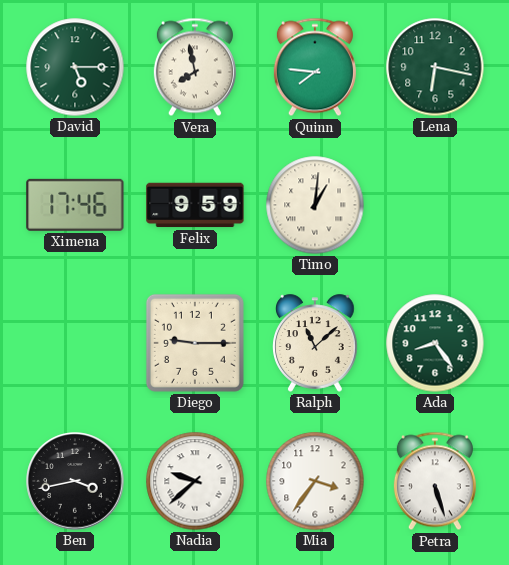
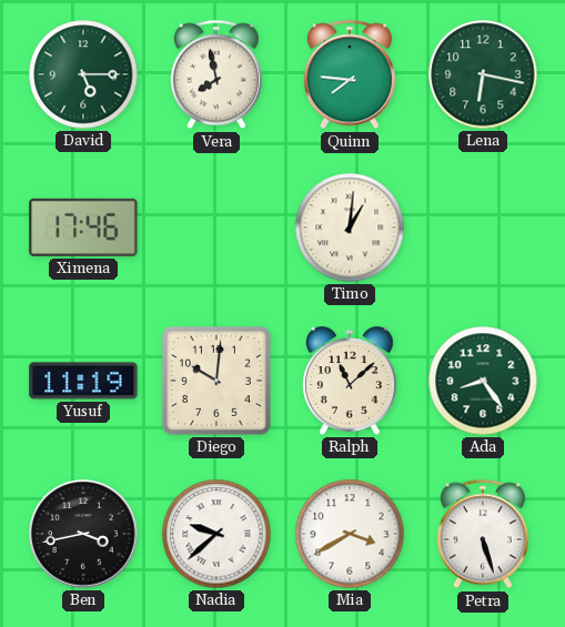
Felix: 9:59 -> none
Yusuf: none -> 11:19
Diego: 9:15 -> 10:01
Mia: 3:36 -> 3:40
